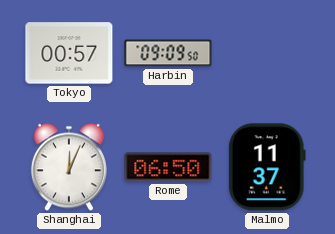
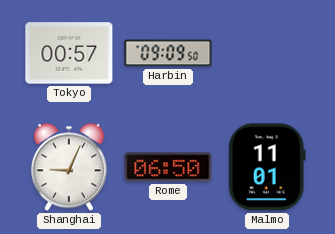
Shanghai: 12:04 -> 9:04
Malmo: 11:37 -> 11:01
